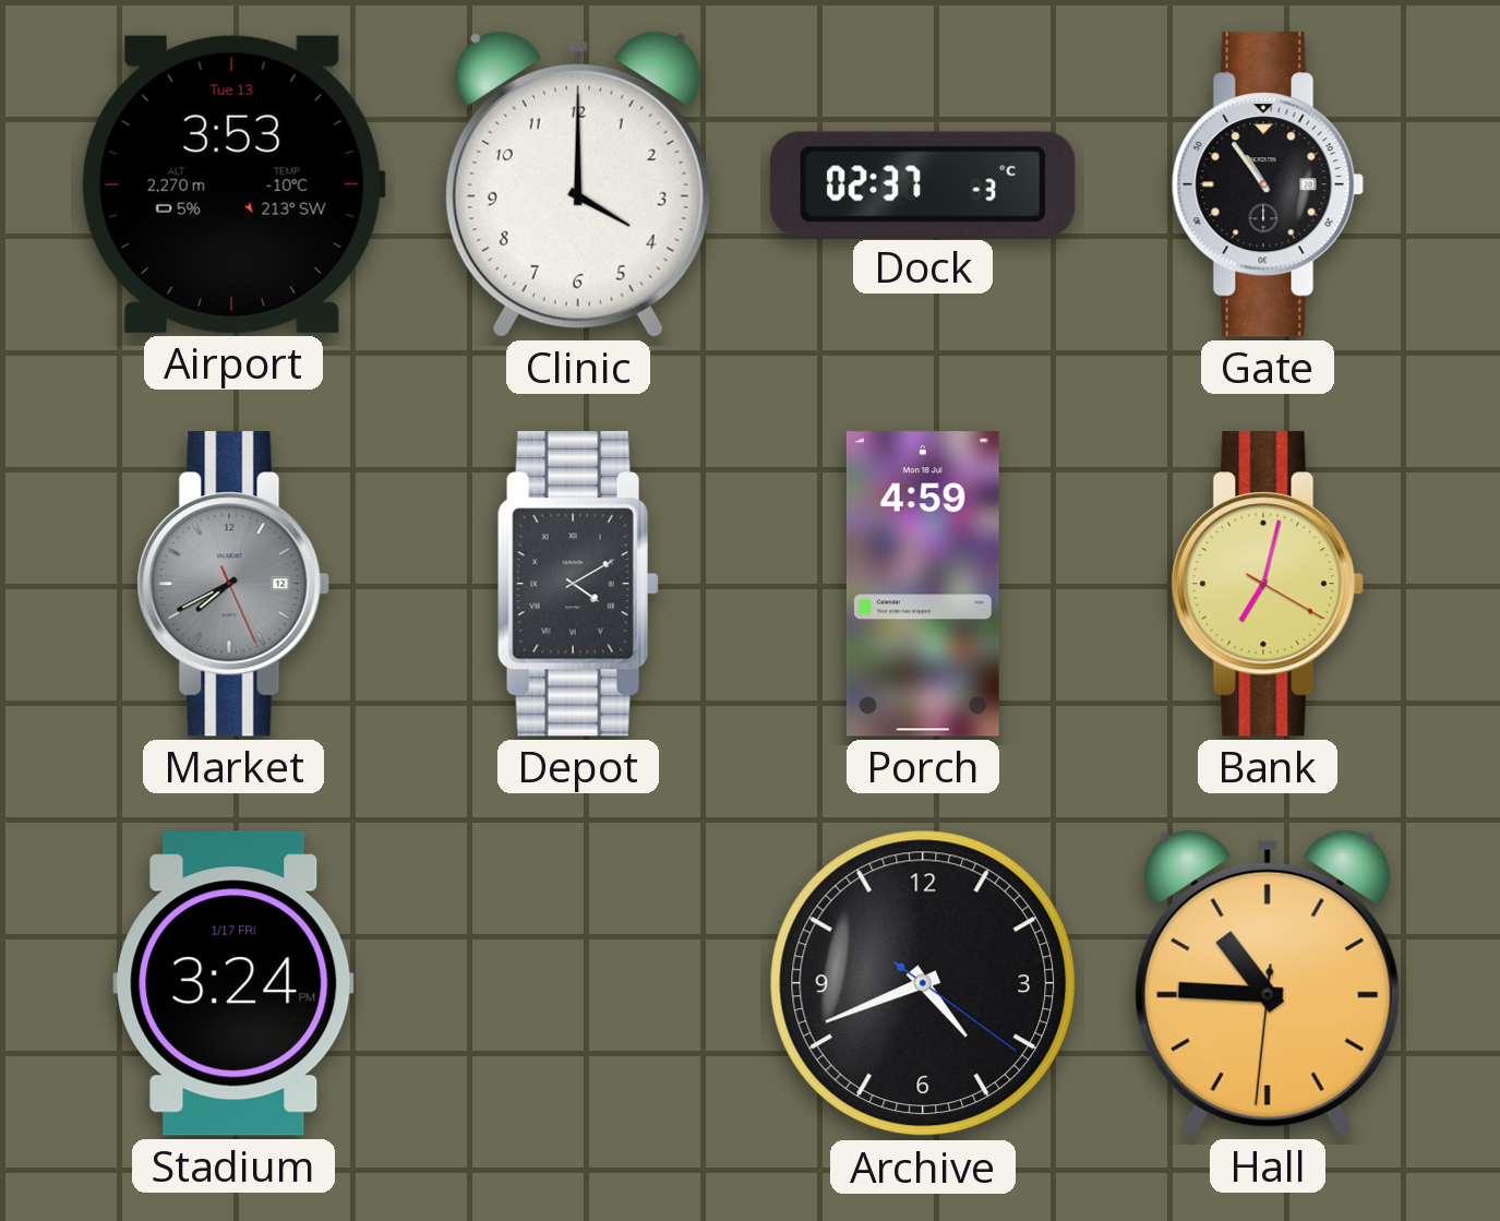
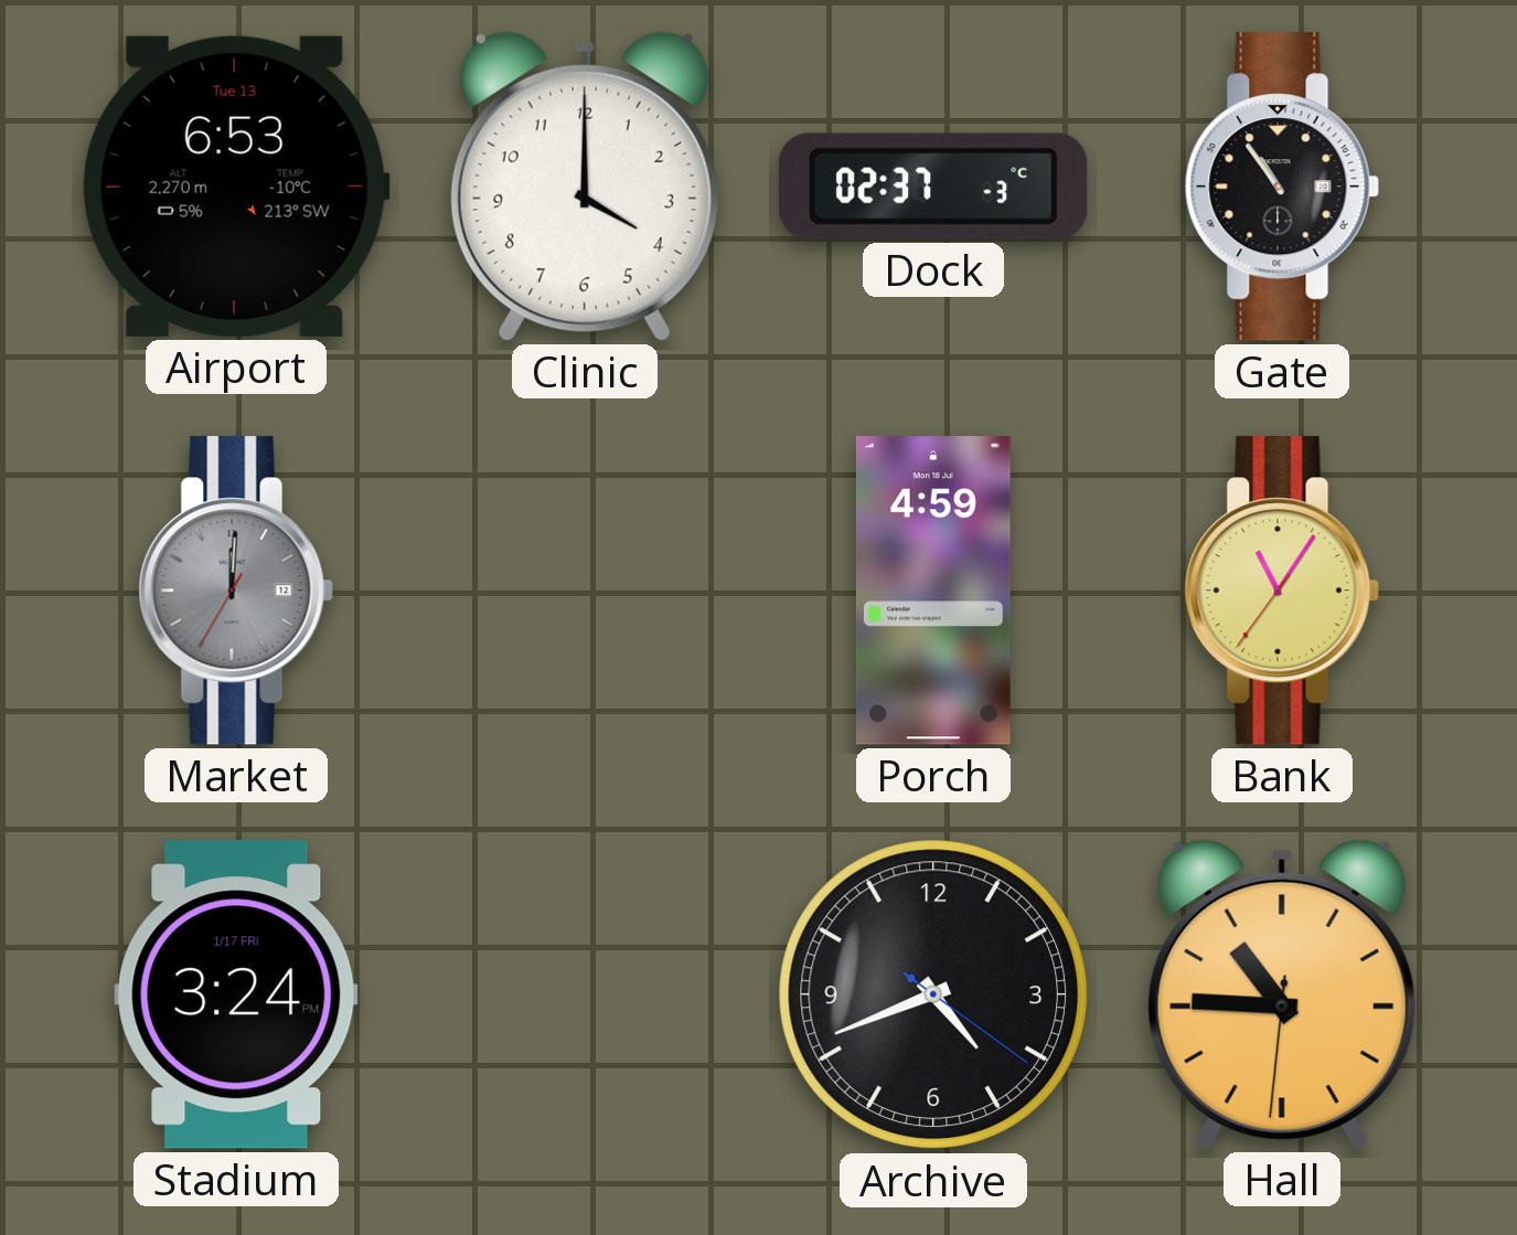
Airport: 3:53 -> 6:53
Market: 7:40 -> 12:00
Depot: 4:10 -> none
Bank: 7:02 -> 11:05
